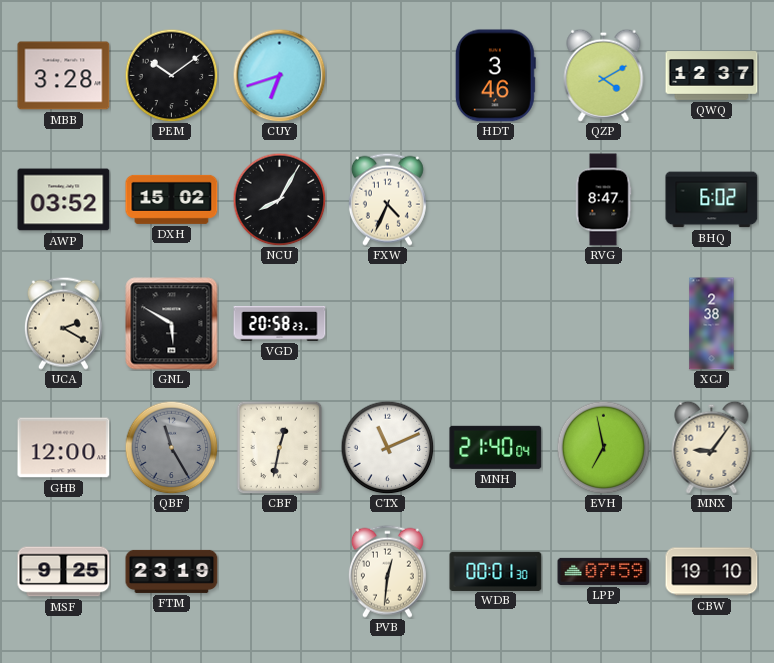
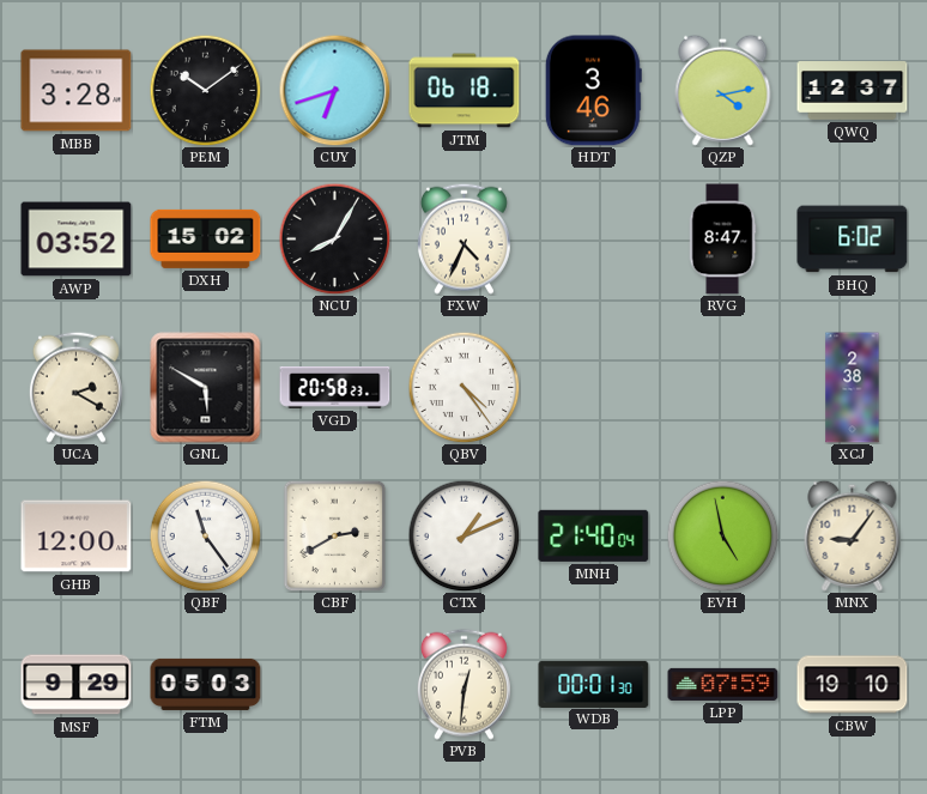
JTM: none -> 06:18
QZP: 4:10 -> 4:13
QBV: none -> 4:24
QBF: 11:25 -> 11:24
QBF dial: grey -> white
CBF: 12:32 -> 2:40
CTX: 11:11 -> 1:11
EVH: 6:58 -> 4:58
MSF: 9:25 -> 9:29
FTM: 23:19 -> 05:03
